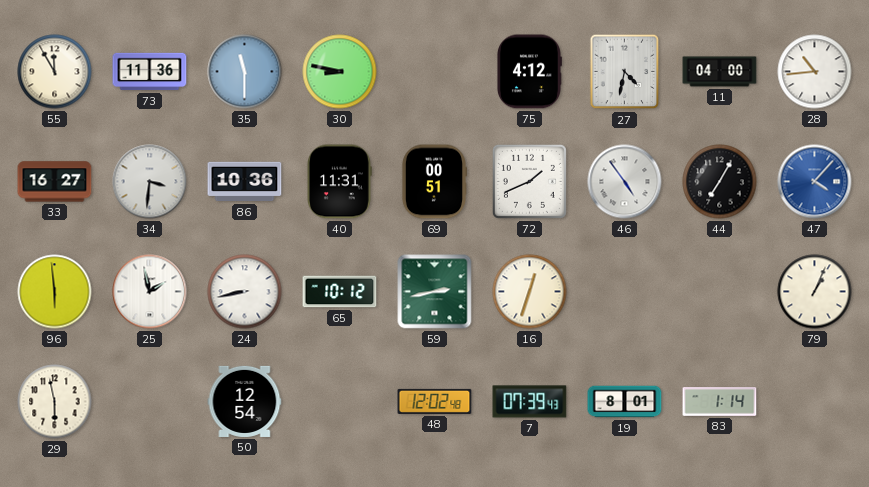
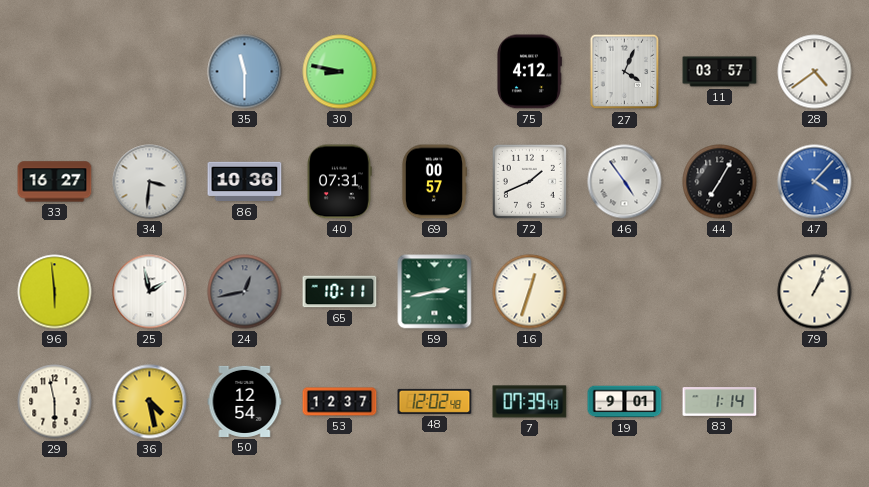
55: 11:55 -> none
73: 11:36 -> none
27: 4:32 -> 4:04
11: 04:00 -> 03:57
28: 10:44 -> 4:39
40: 11:31 -> 07:31
69: 00:51 -> 00:57
24: 8:43 -> 12:43
24 dial: white -> grey
65: 10:12 -> 10:11
36: none -> 4:28
53: none -> 12:37
19: 8:01 -> 9:01
